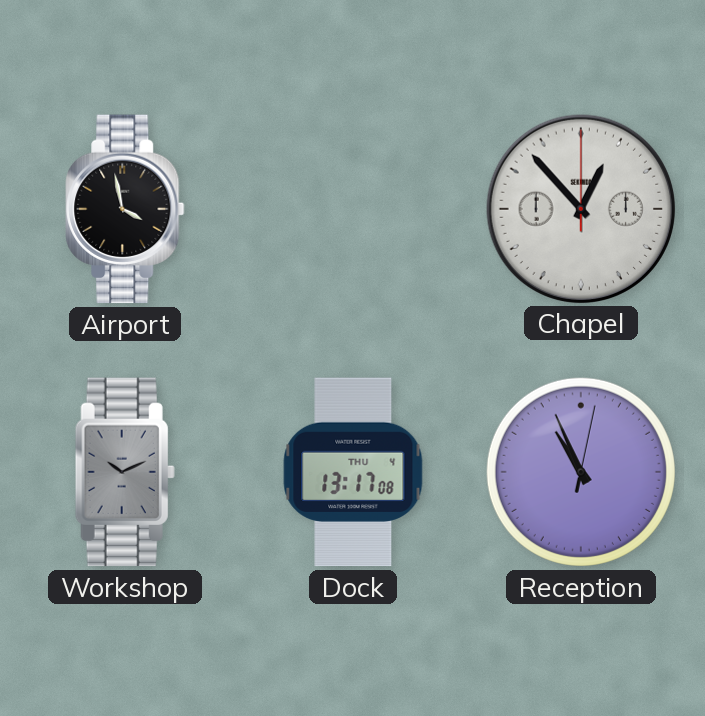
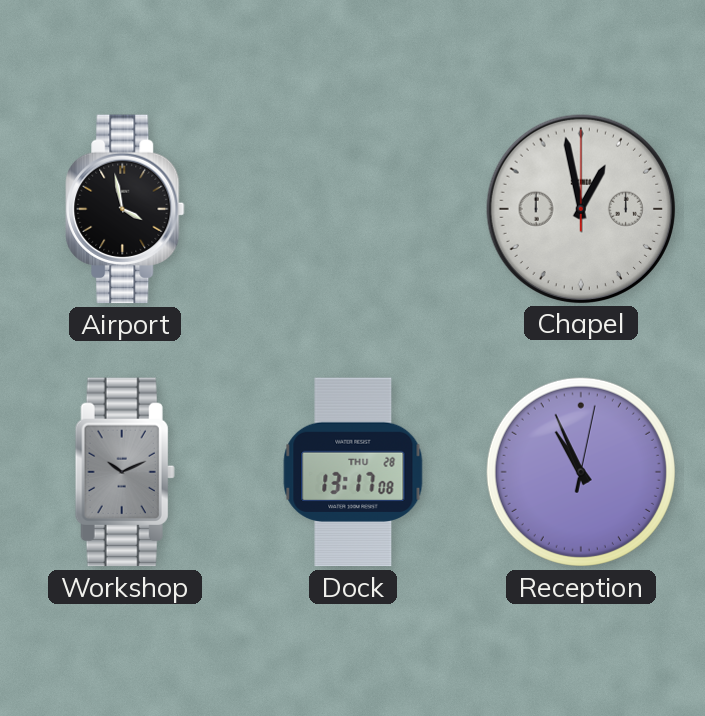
Chapel: 12:53 -> 12:58
Dock date: THU 4 -> THU 28
